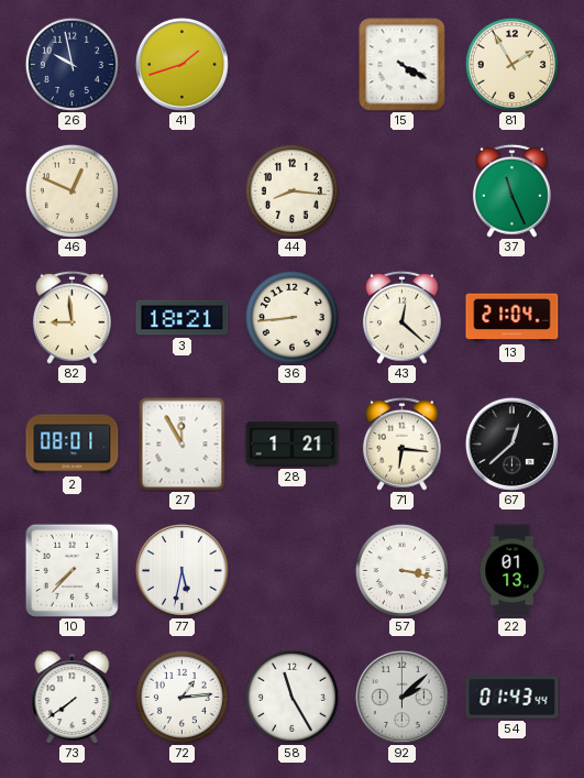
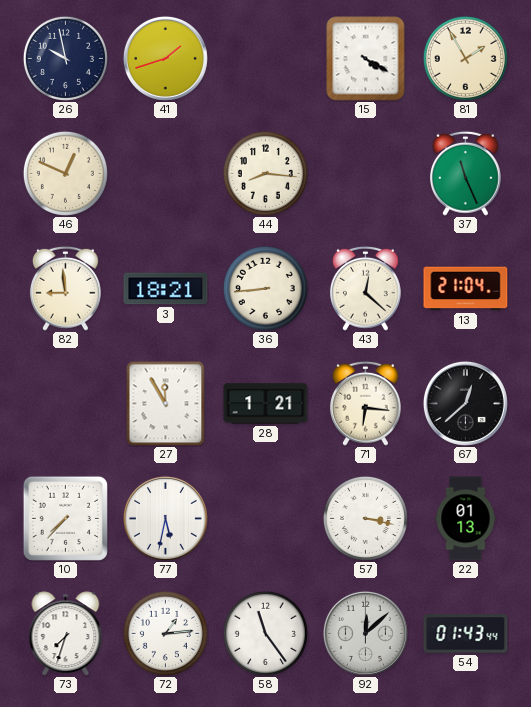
2: 08:01 -> none
73: 7:39 -> 7:33
58: 11:25 -> 11:24
92: 2:08 -> 12:08
